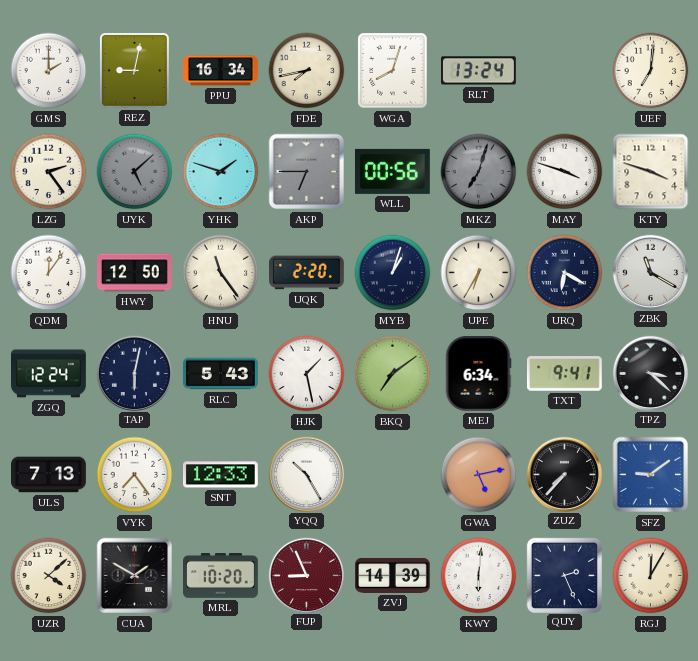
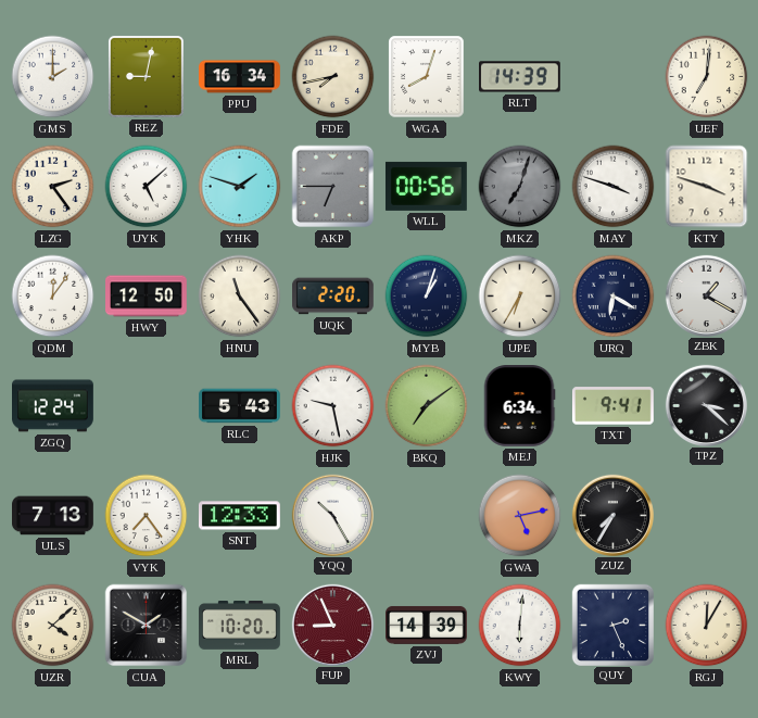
RLT: 13:24 -> 14:39
UYK dial: grey -> white
ZBK: 11:20 -> 1:20
TAP: 6:02 -> none
HJK: 1:28 -> 9:28
ZUZ: 7:37 -> 7:35
SFZ: 9:09 -> none
